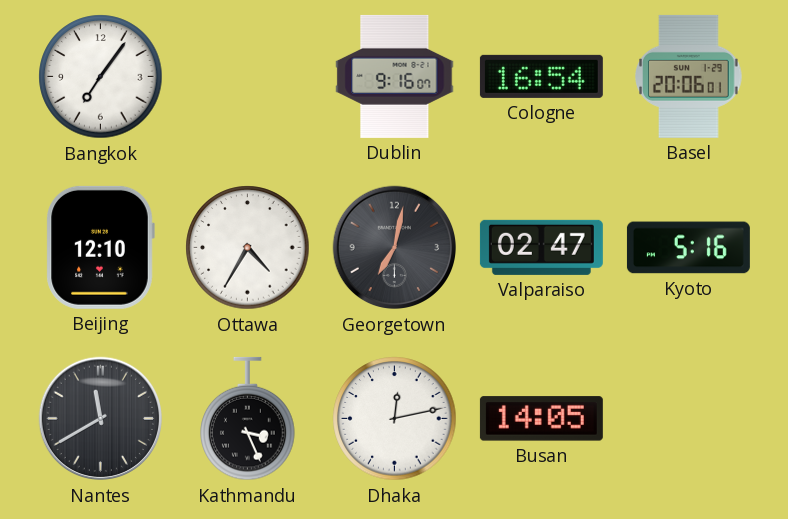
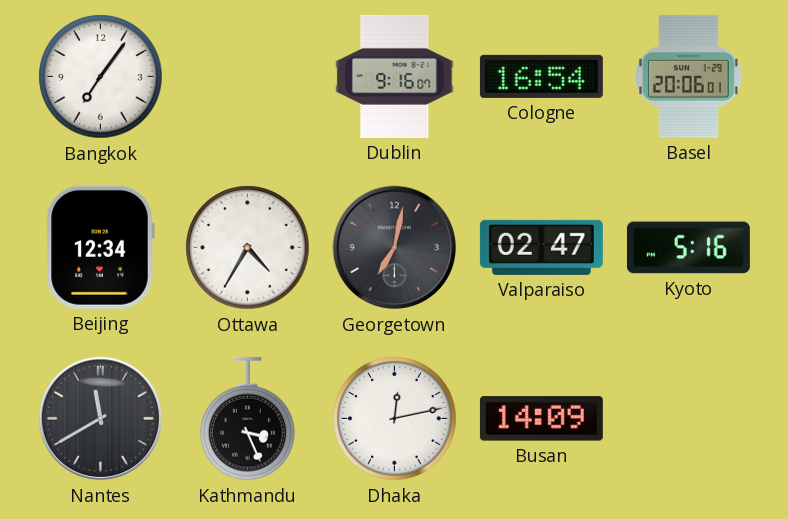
Beijing: 12:10 -> 12:34
Busan: 14:05 -> 14:09
